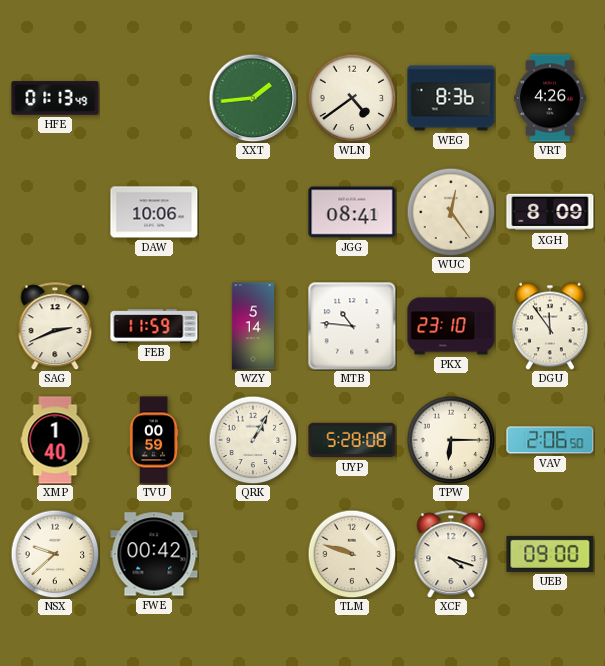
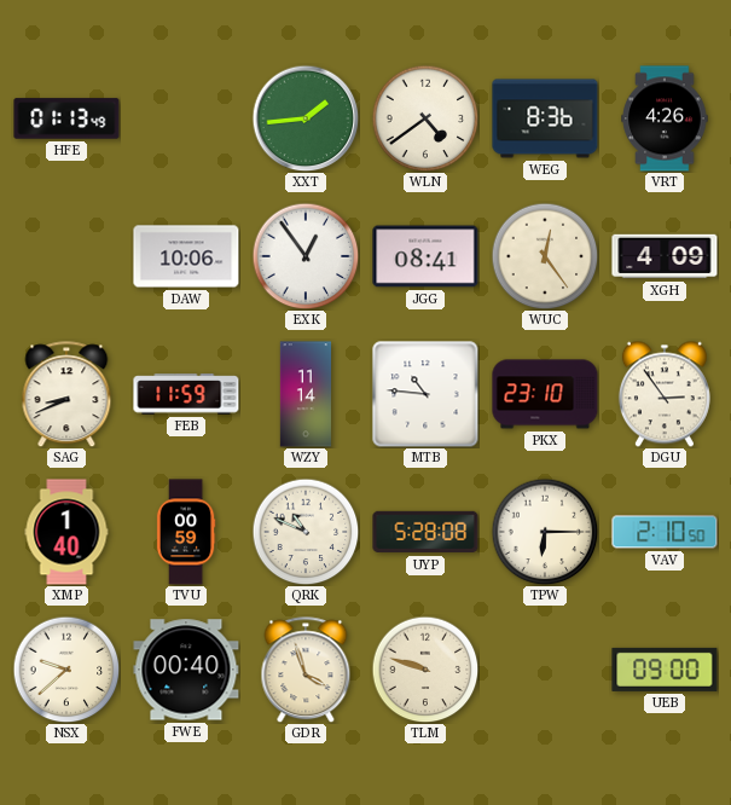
EXK: none -> 12:54
XGH: 8:09 -> 4:09
SAG: 2:41 -> 8:41
WZY: 5:14 -> 11:14
DGU: 11:54 -> 2:54
QRK: 1:05 -> 10:49
VAV: 2:06 -> 2:10
FWE: 00:42 -> 00:40
GDR: none -> 3:57
XCF: 4:18 -> none
